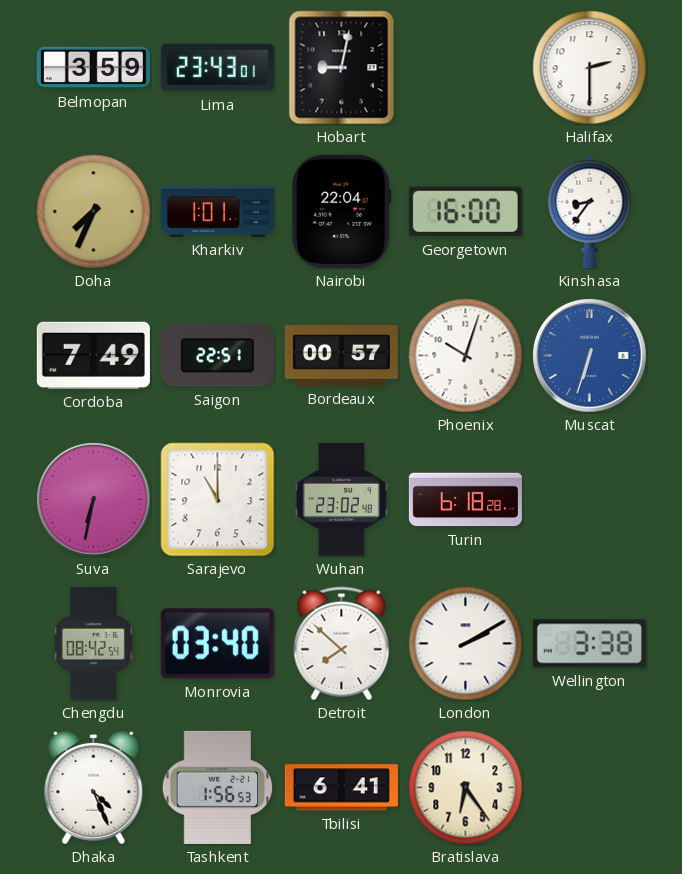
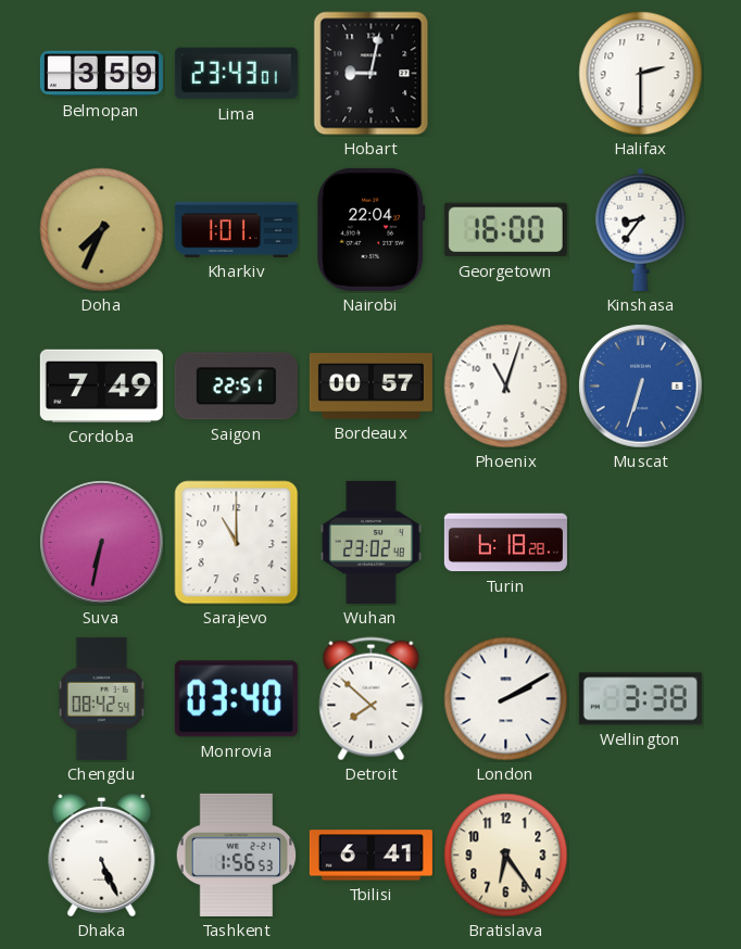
Phoenix: 10:03 -> 11:03
Dhaka: 4:26 -> 5:26
